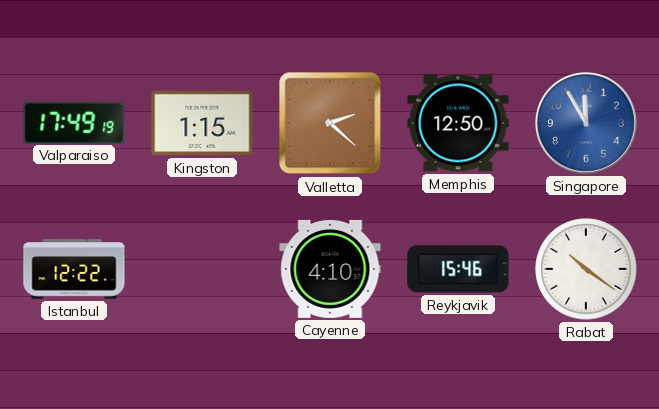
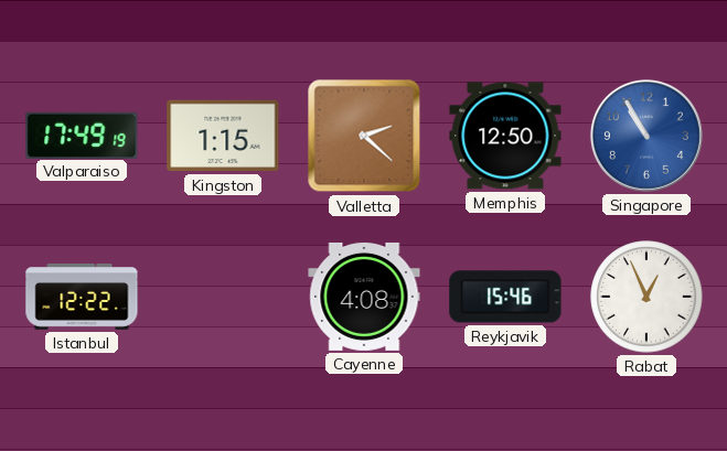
Singapore: 11:55 -> 10:55
Cayenne: 4:10 -> 4:08
Rabat: 10:21 -> 12:56
